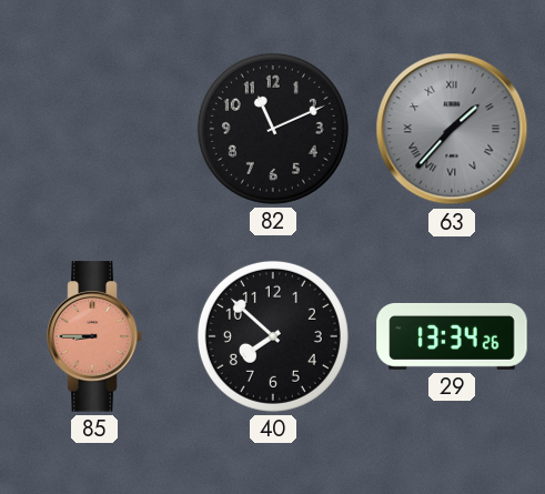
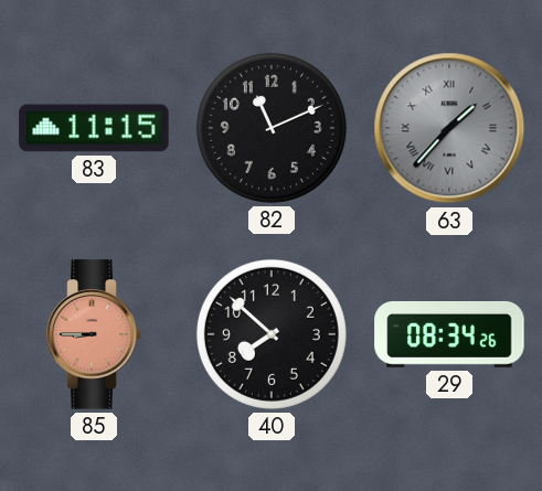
83: none -> 11:15
29: 13:34 -> 08:34
